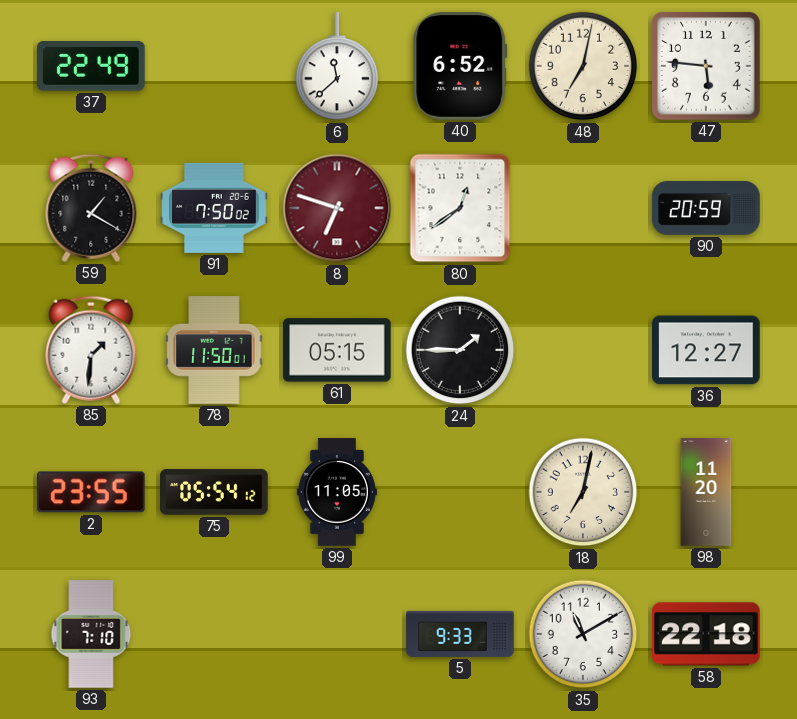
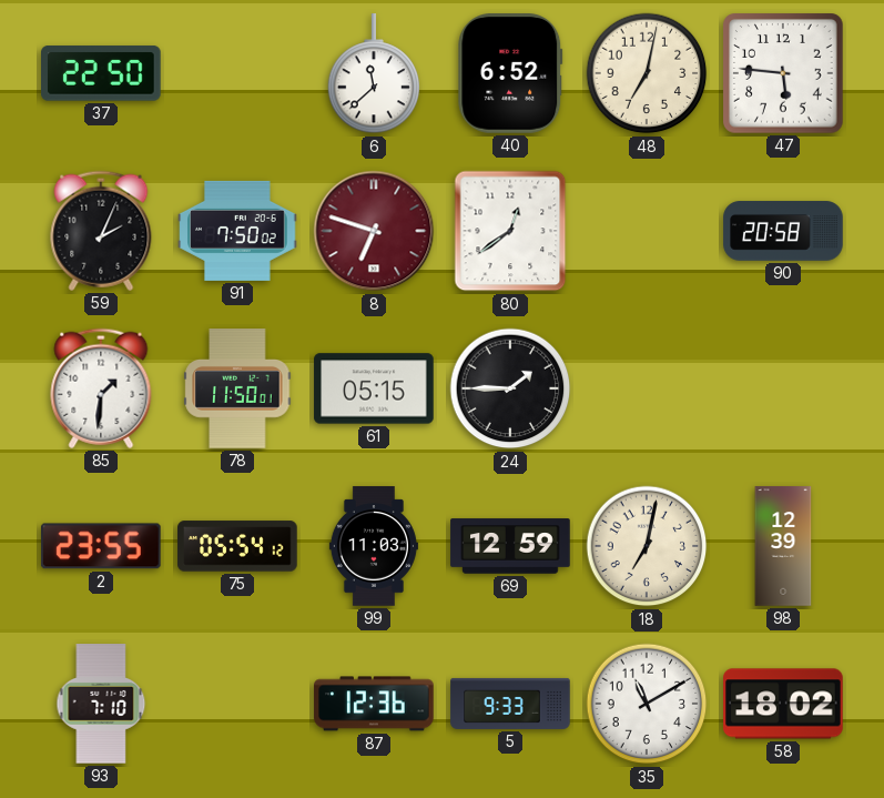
37: 22:49 -> 22:50
59: 1:20 -> 2:04
90: 20:59 -> 20:58
36: 12:27 -> none
99: 11:05 -> 11:03
69: none -> 12:59
98: 11:20 -> 12:39
87: none -> 12:36
58: 22:18 -> 18:02
